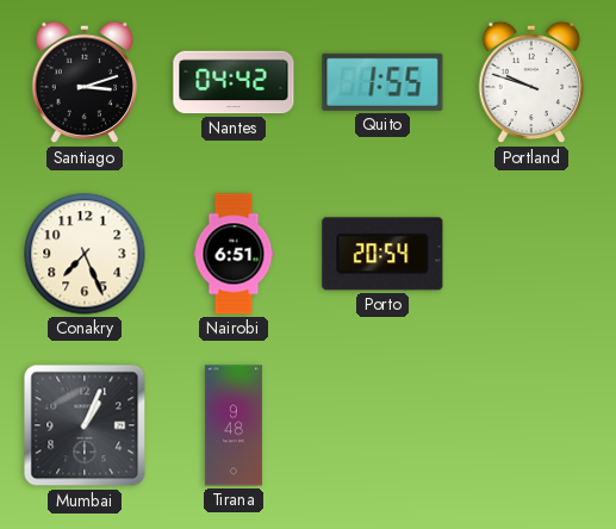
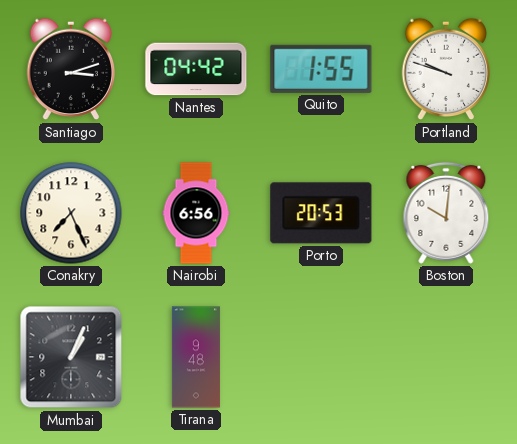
Nairobi: 6:51 -> 6:56
Porto: 20:54 -> 20:53
Boston: none -> 10:01
